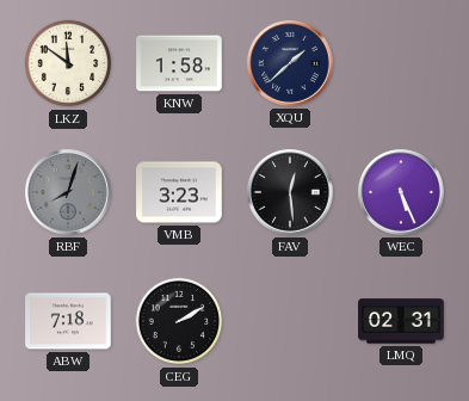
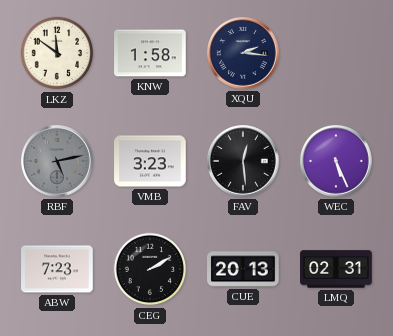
XQU: 1:38 -> 2:16
RBF: 8:03 -> 5:13
ABW: 7:18 -> 7:23
CUE: none -> 20:13
